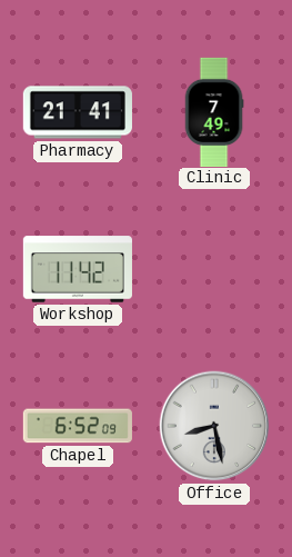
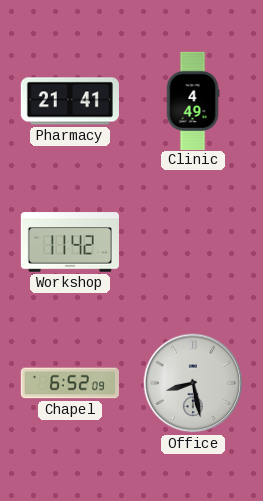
Clinic: 7:49 -> 4:49
